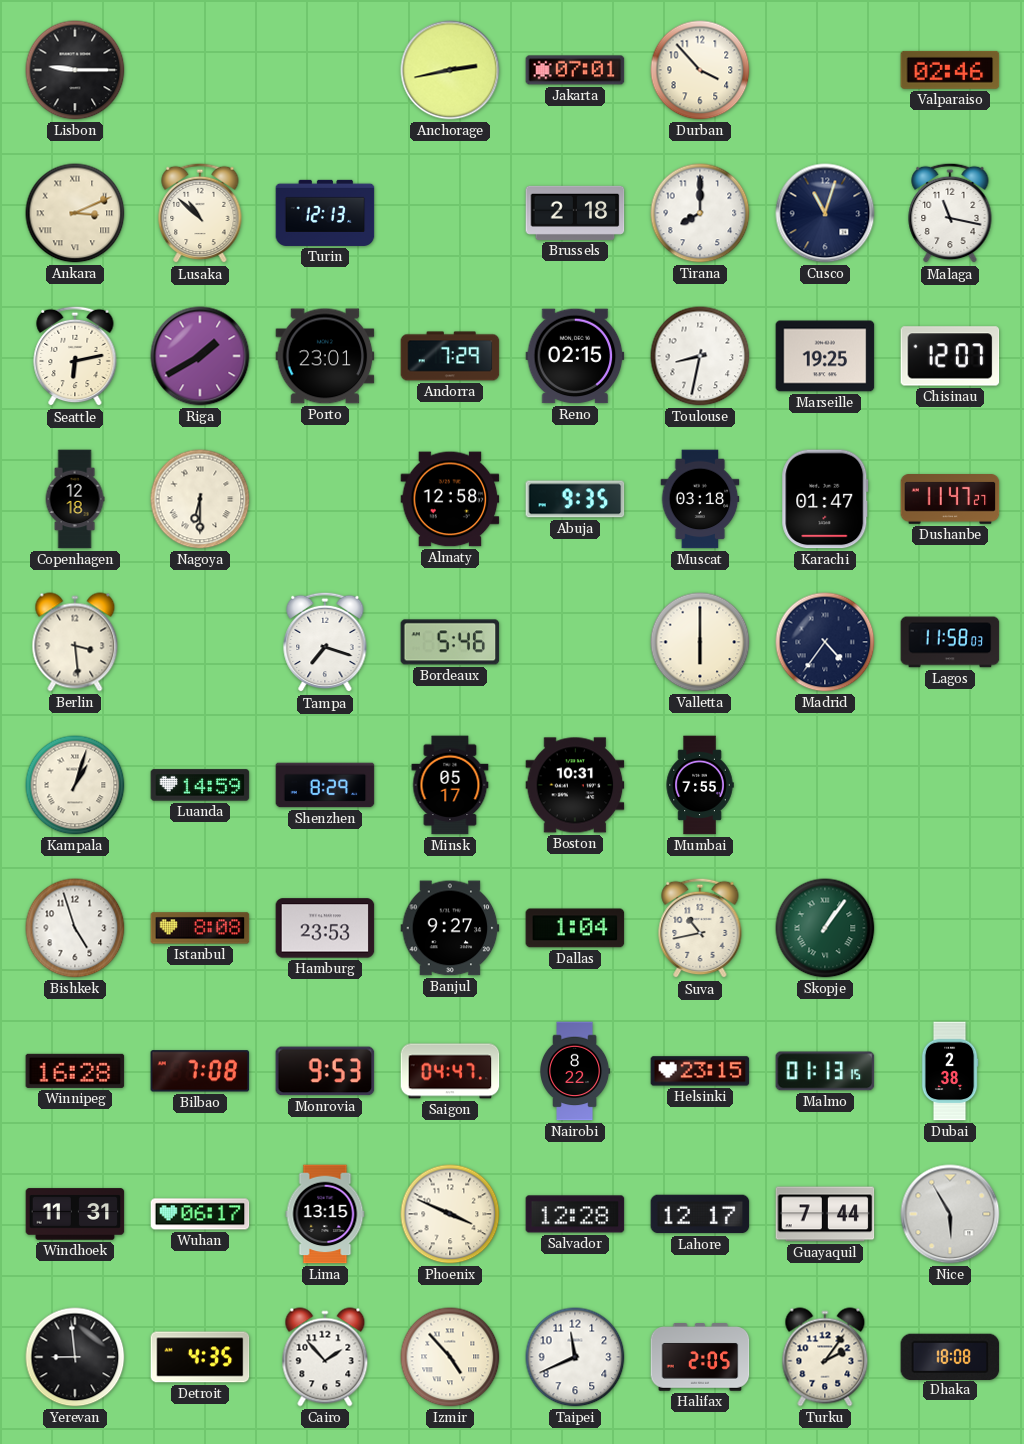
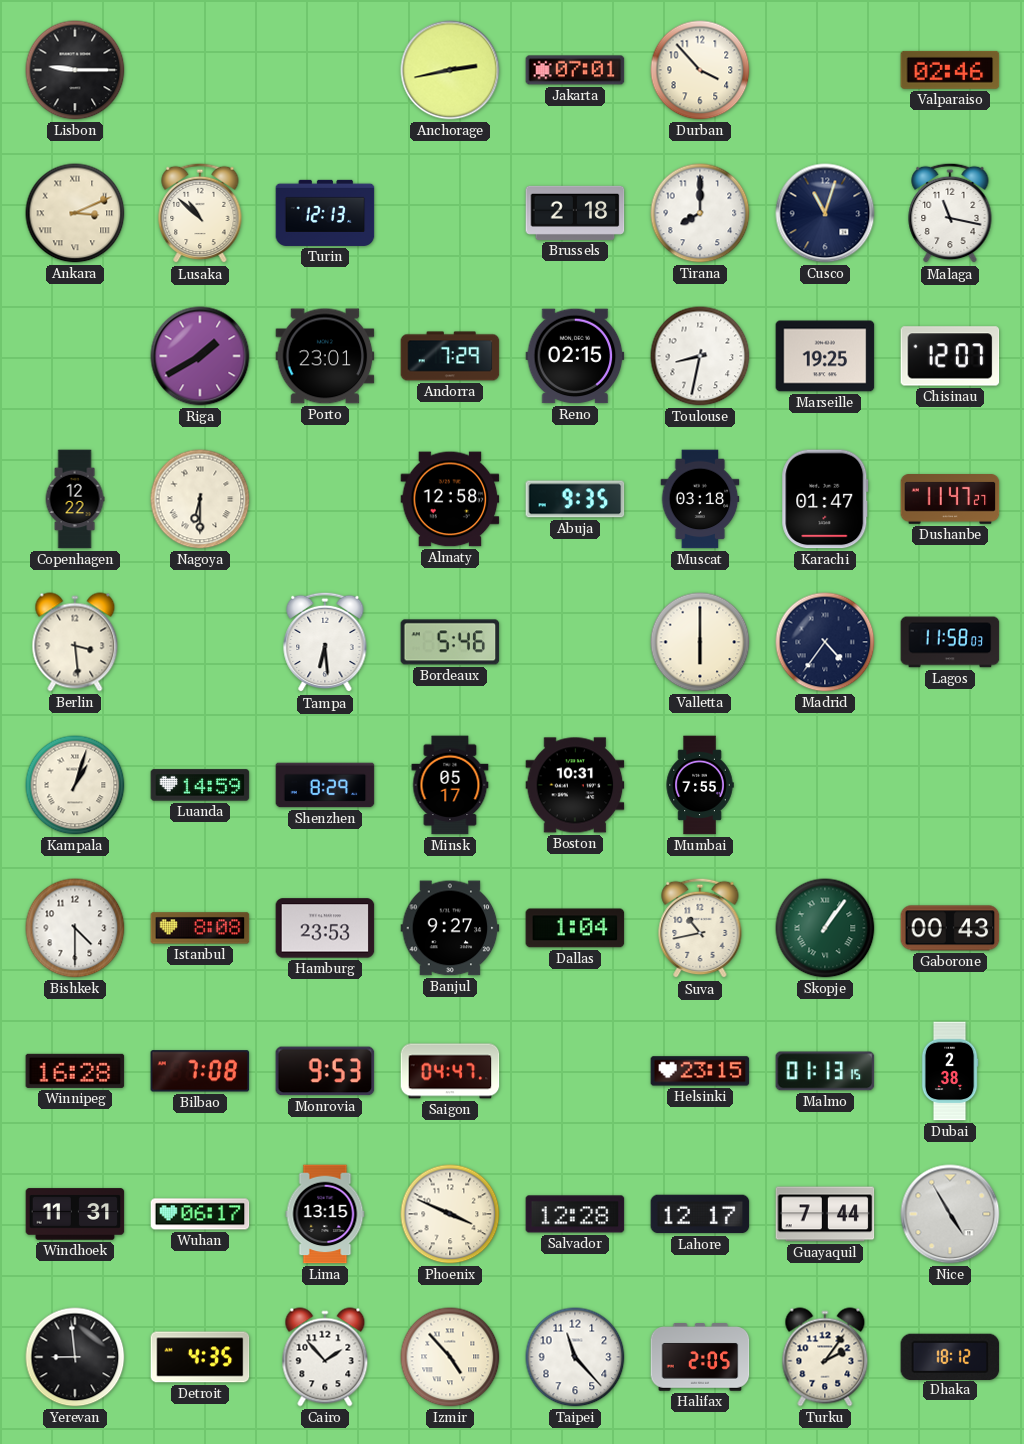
Seattle: 6:13 -> none
Copenhagen: 12:18 -> 12:22
Tampa: 7:18 -> 6:29
Bishkek: 4:57 -> 4:30
Gaborone: none -> 00:43
Nairobi: 8:22 -> none
Nice: 5:55 -> 4:55
Taipei: 11:41 -> 11:23
Dhaka: 18:08 -> 18:12
